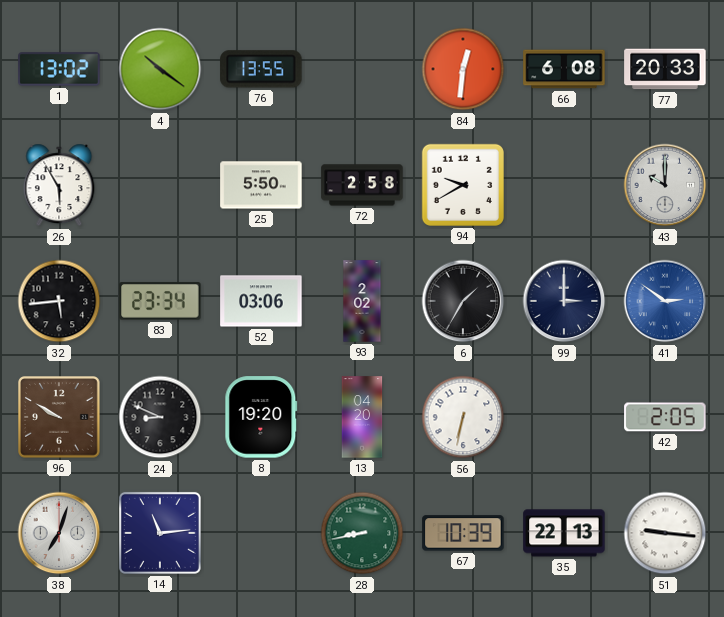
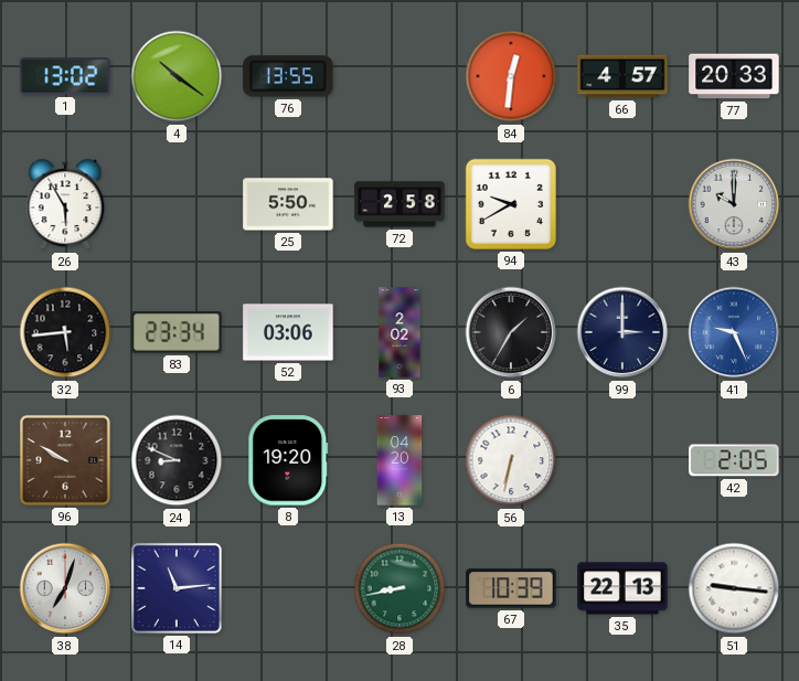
66: 6:08 -> 4:57
41: 2:51 -> 9:26
